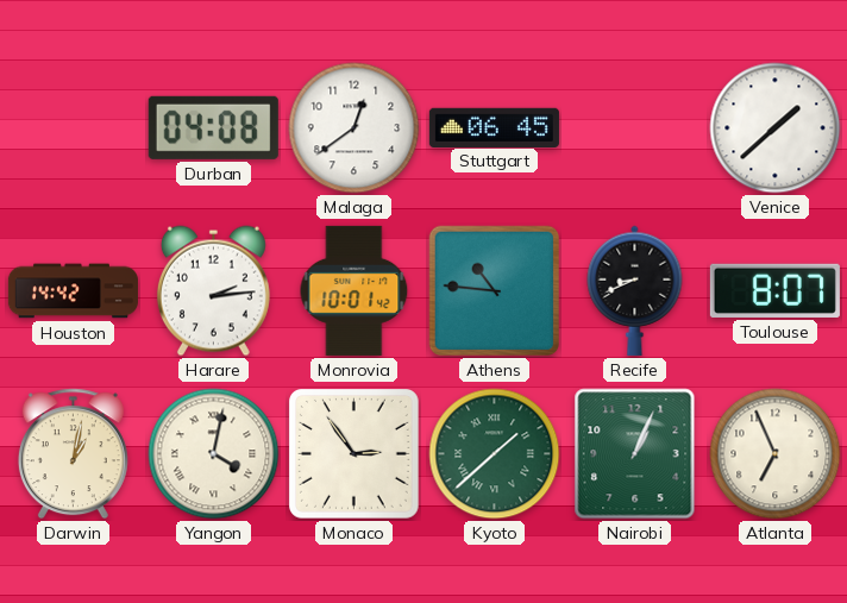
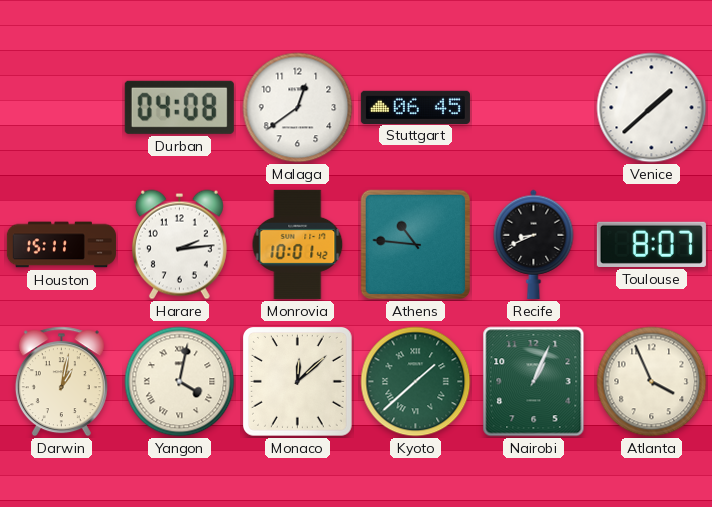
Houston: 14:42 -> 15:11
Monaco: 2:54 -> 12:08
Atlanta: 6:56 -> 3:56
